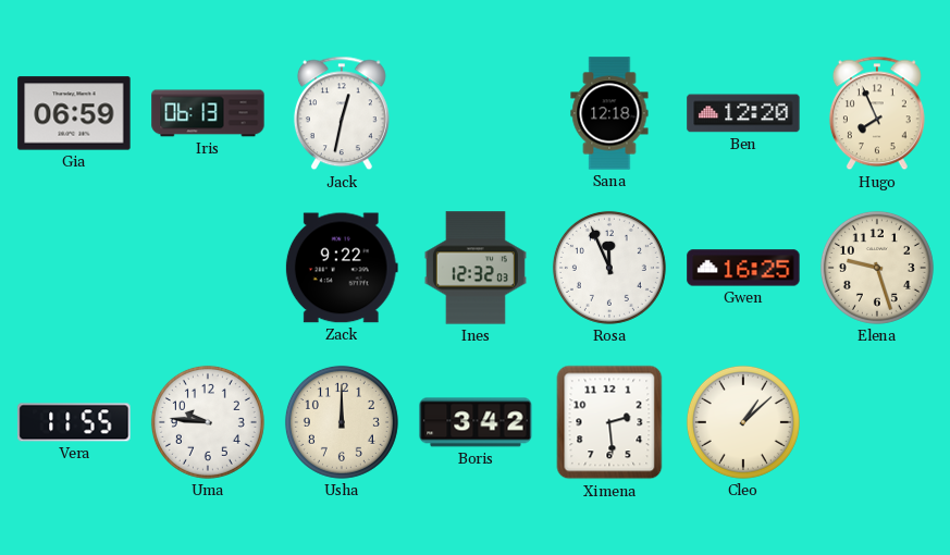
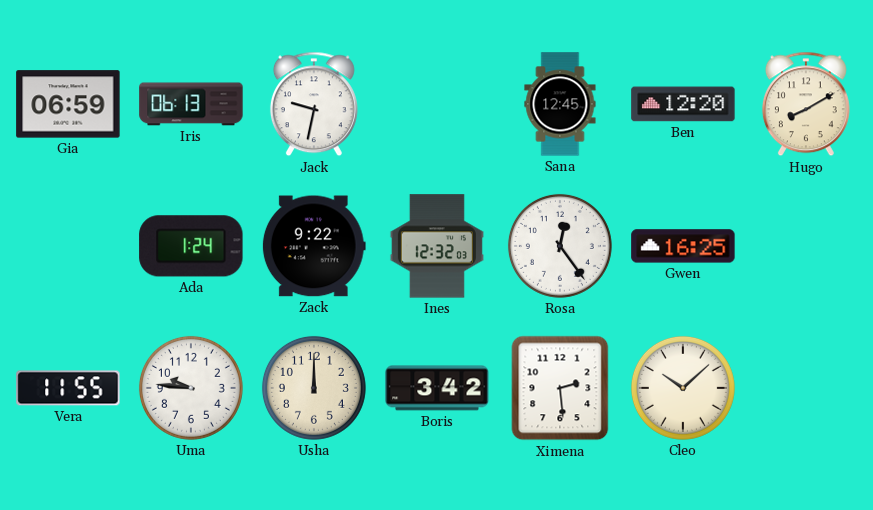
Jack: 12:32 -> 9:32
Sana: 12:18 -> 12:45
Hugo: 7:56 -> 8:10
Ada: none -> 1:24
Rosa: 11:56 -> 12:24
Elena: 9:27 -> none
Cleo: 1:08 -> 10:08
